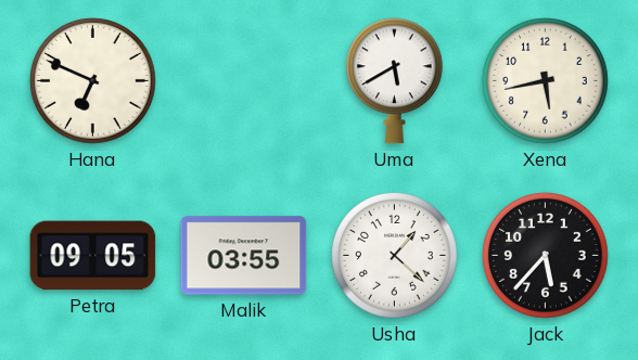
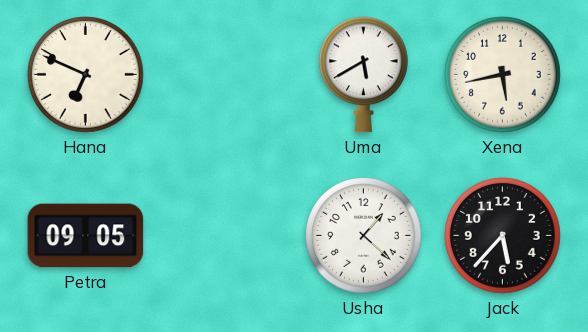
Malik: 03:55 -> none
